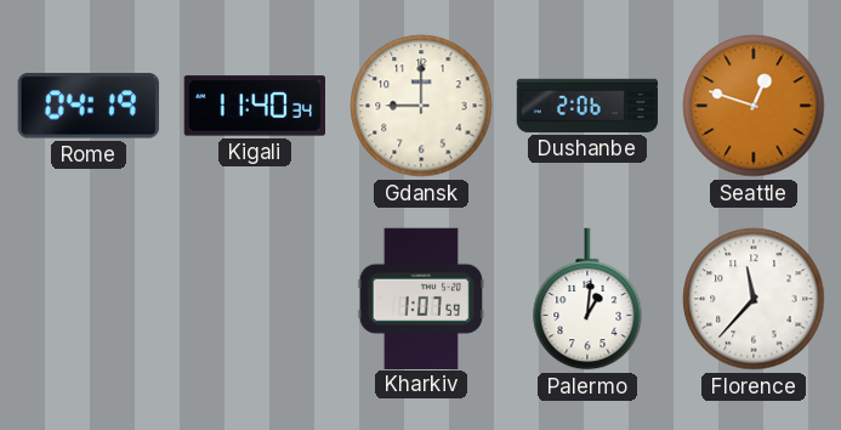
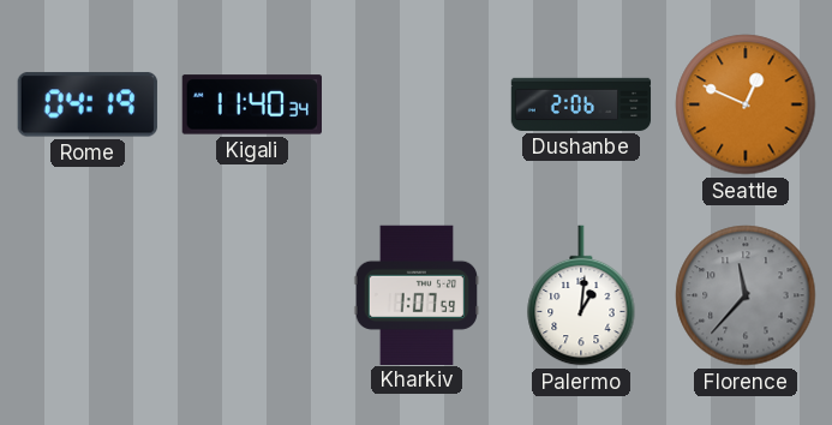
Gdansk: 9:00 -> none
Seattle: 12:48 -> 12:49
Florence dial: white -> grey
